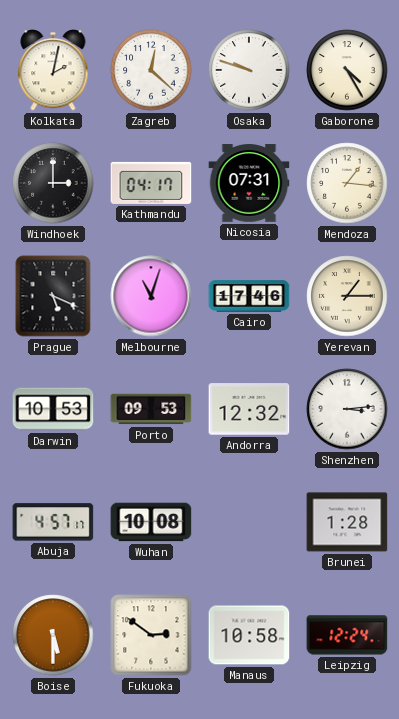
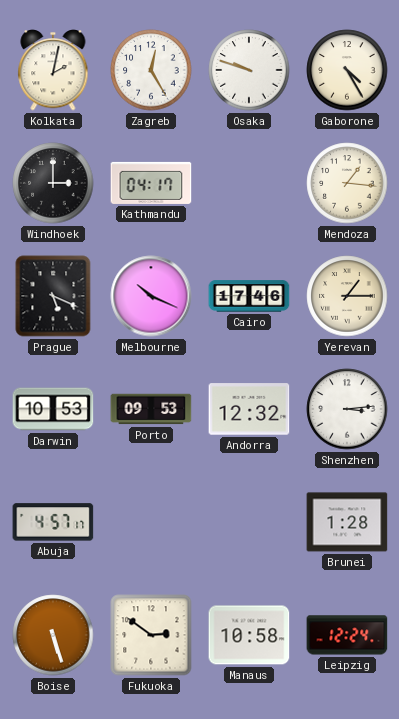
Zagreb: 12:22 -> 12:25
Nicosia: 07:31 -> none
Melbourne: 11:03 -> 10:19
Wuhan: 10:08 -> none
Boise: 5:30 -> 5:27
